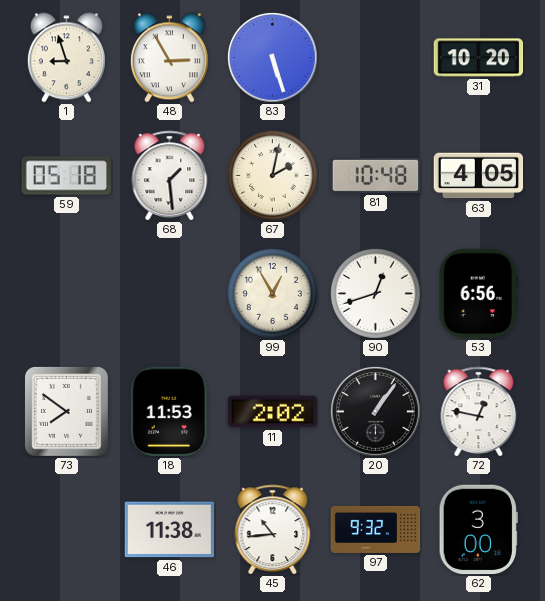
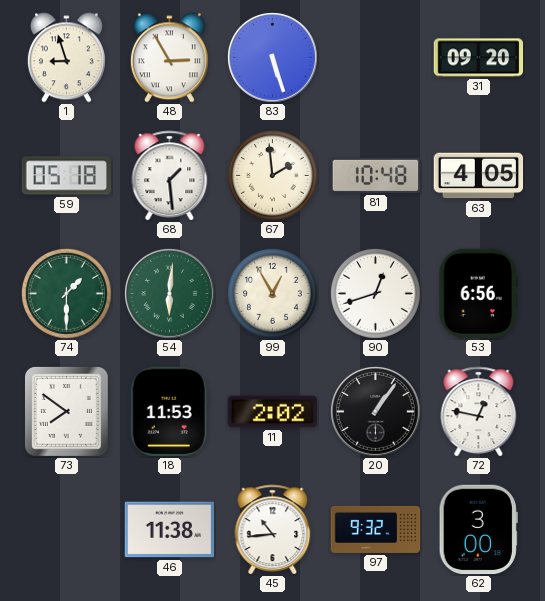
31: 10:20 -> 09:20
67: 2:02 -> 1:59
74: none -> 1:30
54: none -> 6:01
